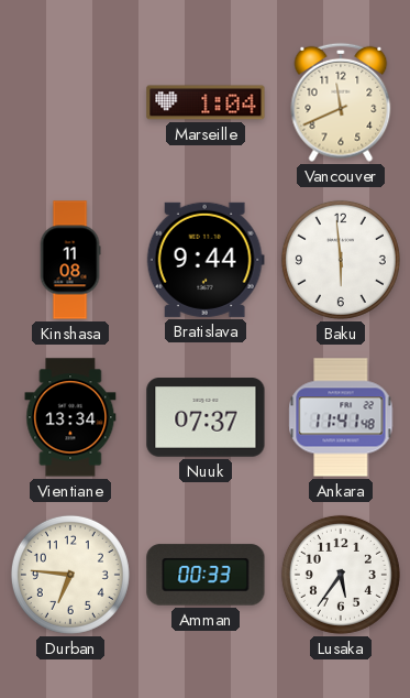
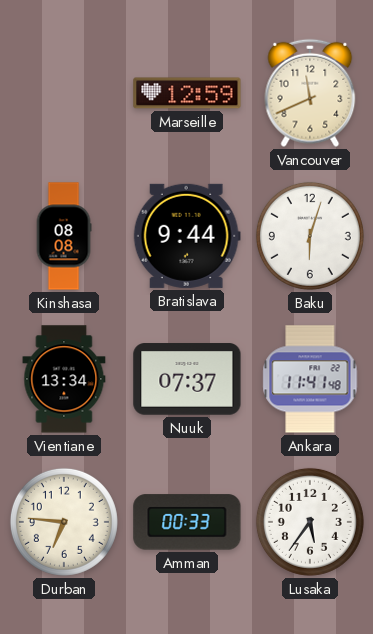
Marseille: 1:04 -> 12:59
Kinshasa: 11:08 -> 08:08
Baku: 5:59 -> 6:03
